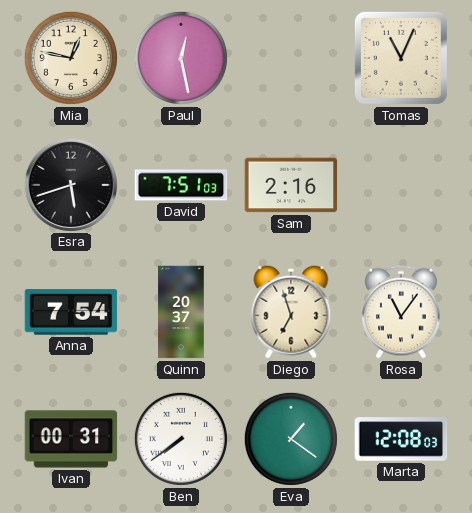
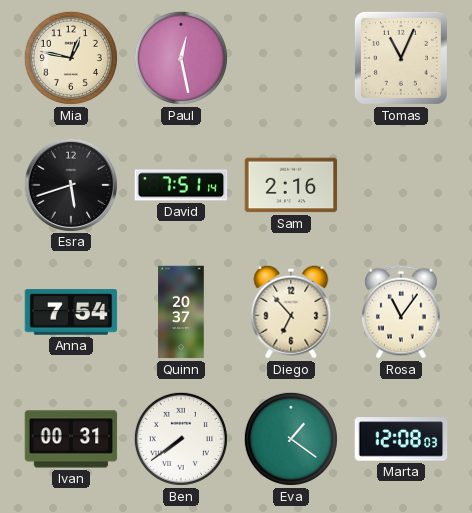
David: 7:51:03 -> 7:51:14
Diego: 6:57 -> 6:53
